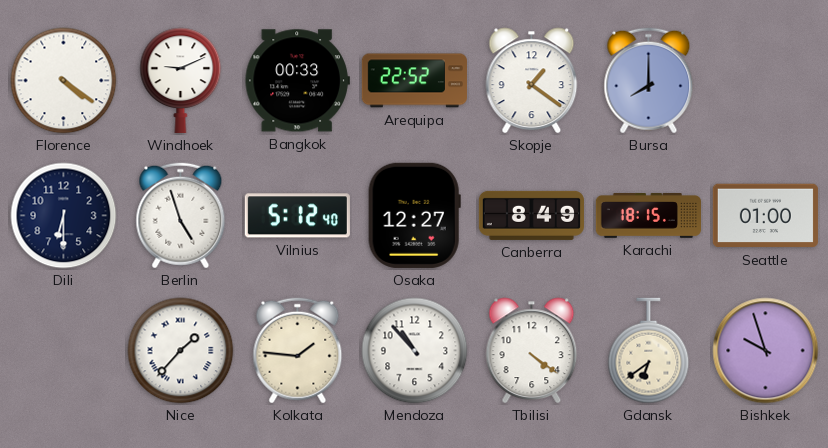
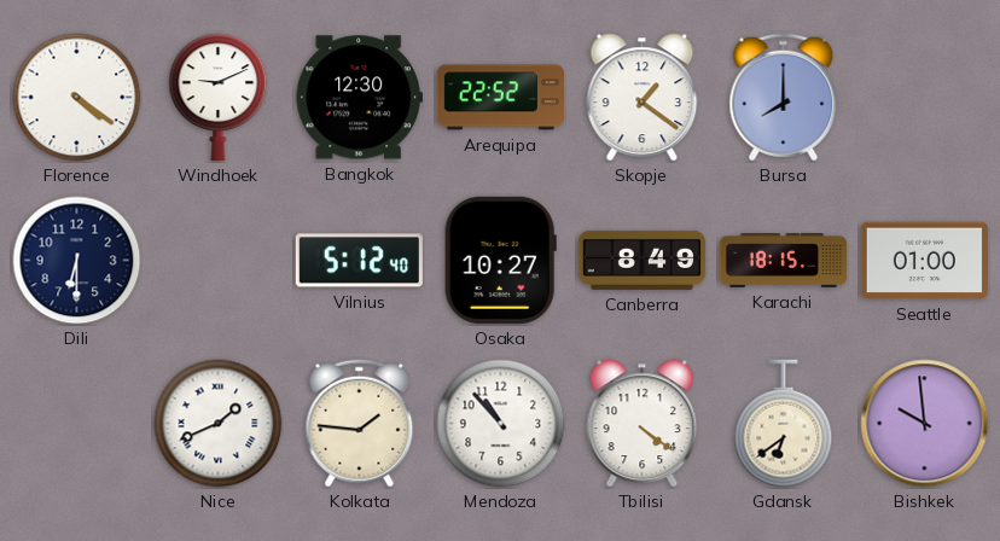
Bangkok: 00:33 -> 12:30
Berlin: 4:57 -> none
Osaka: 12:27 -> 10:27
Nice: 1:37 -> 1:41
Bishkek: 9:57 -> 9:59
